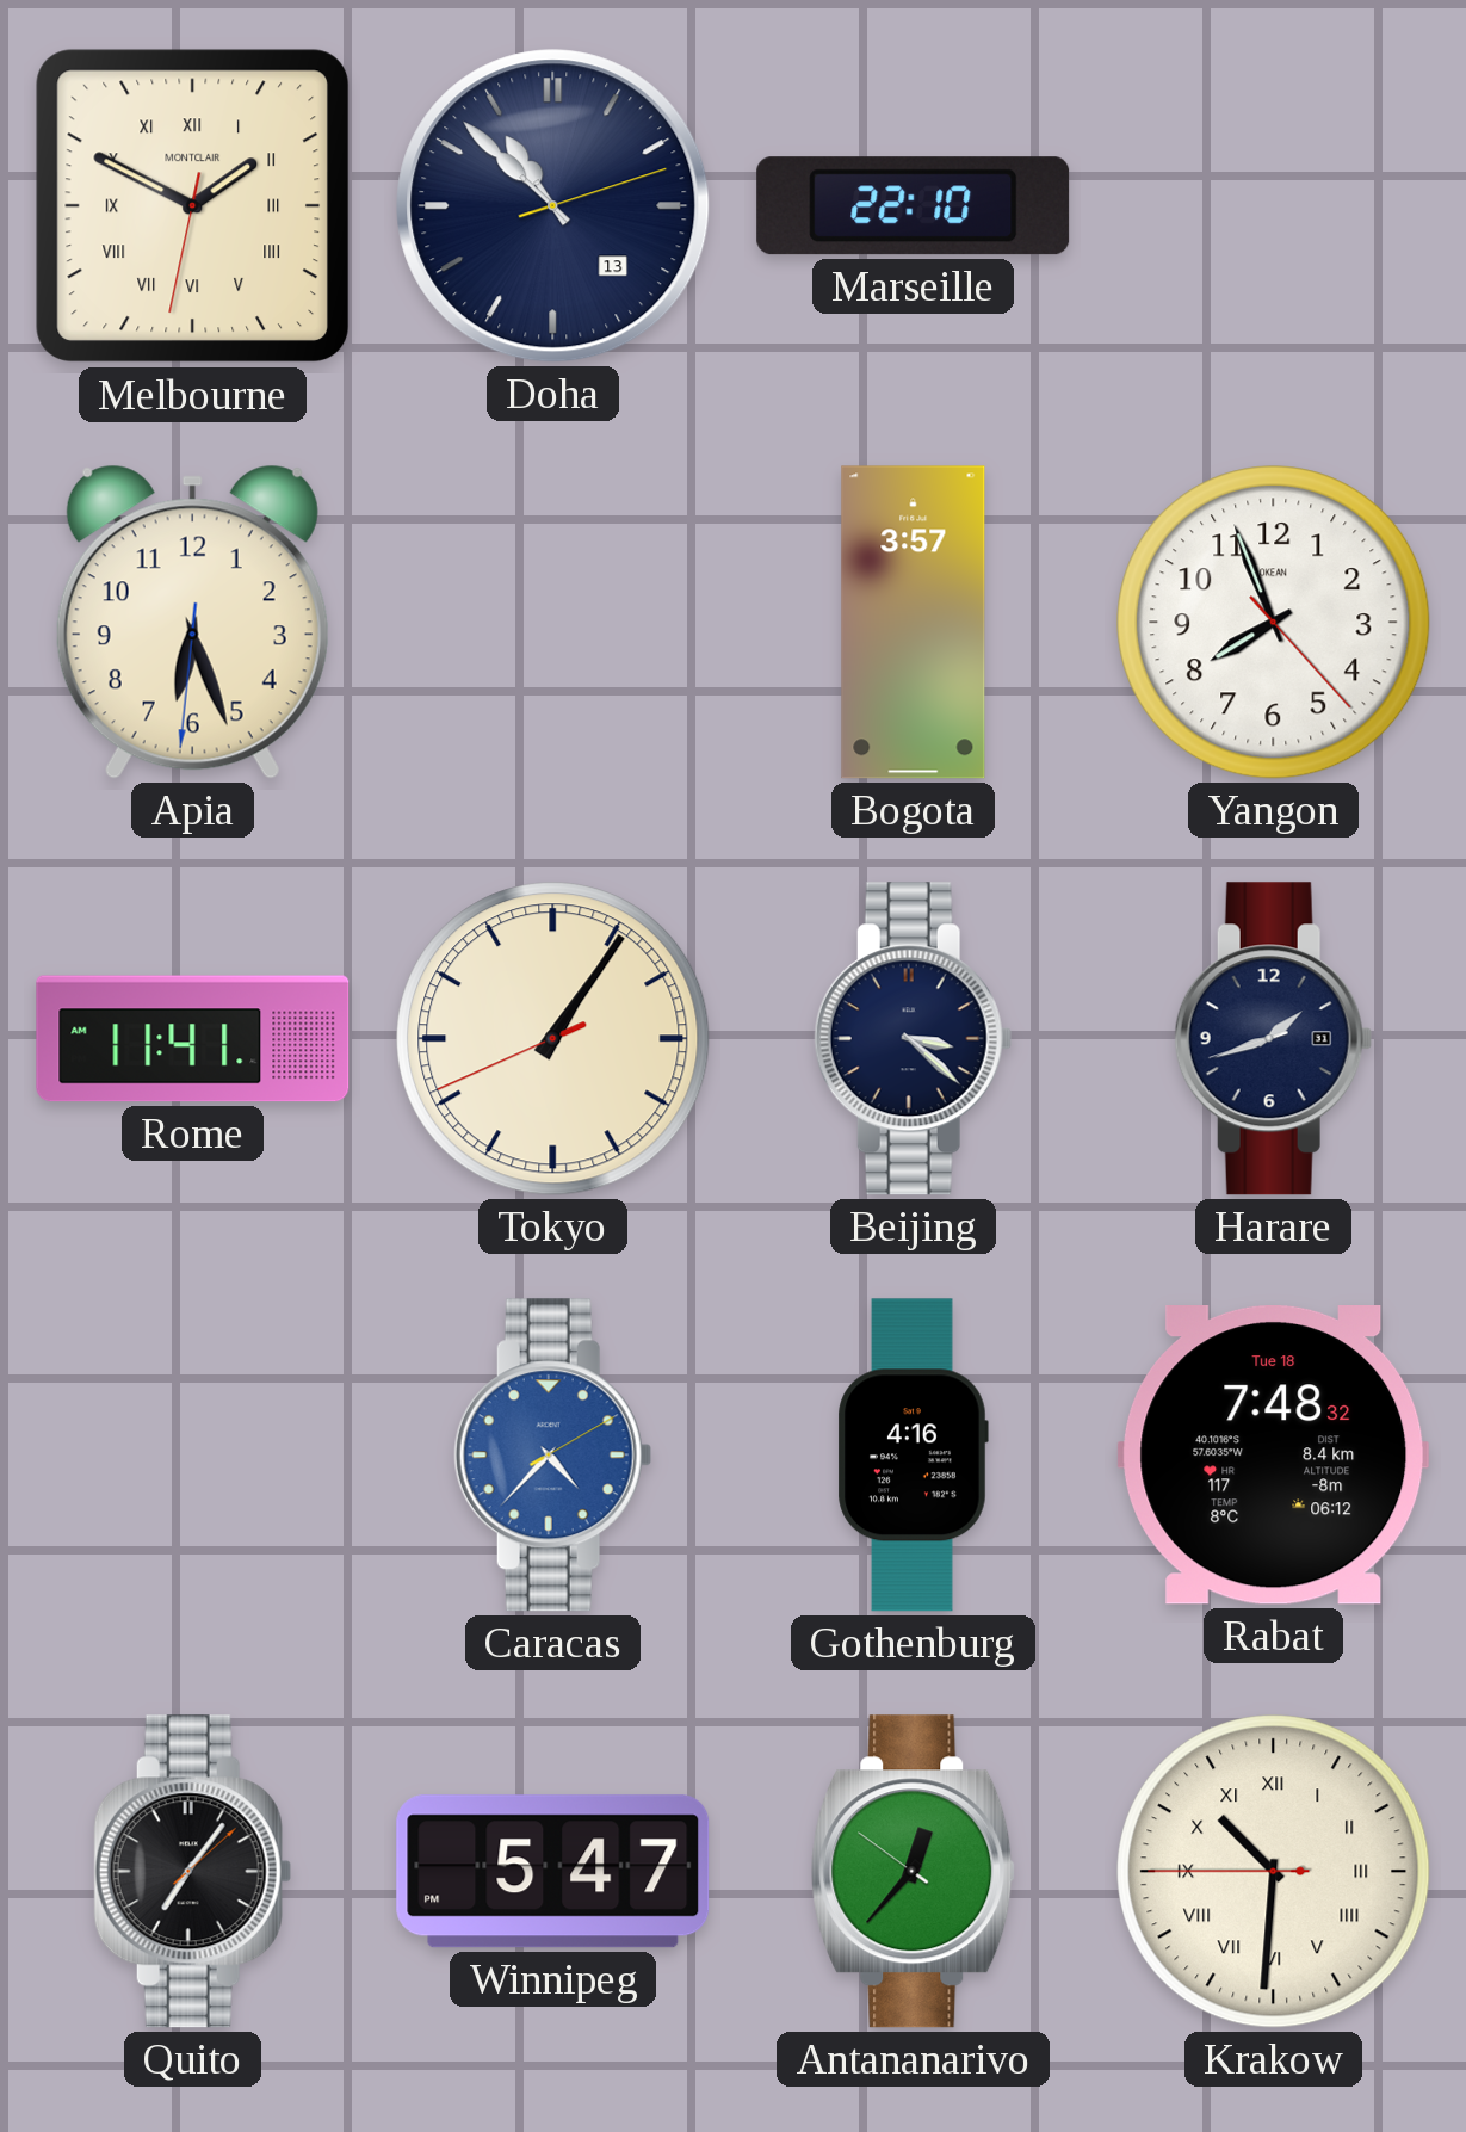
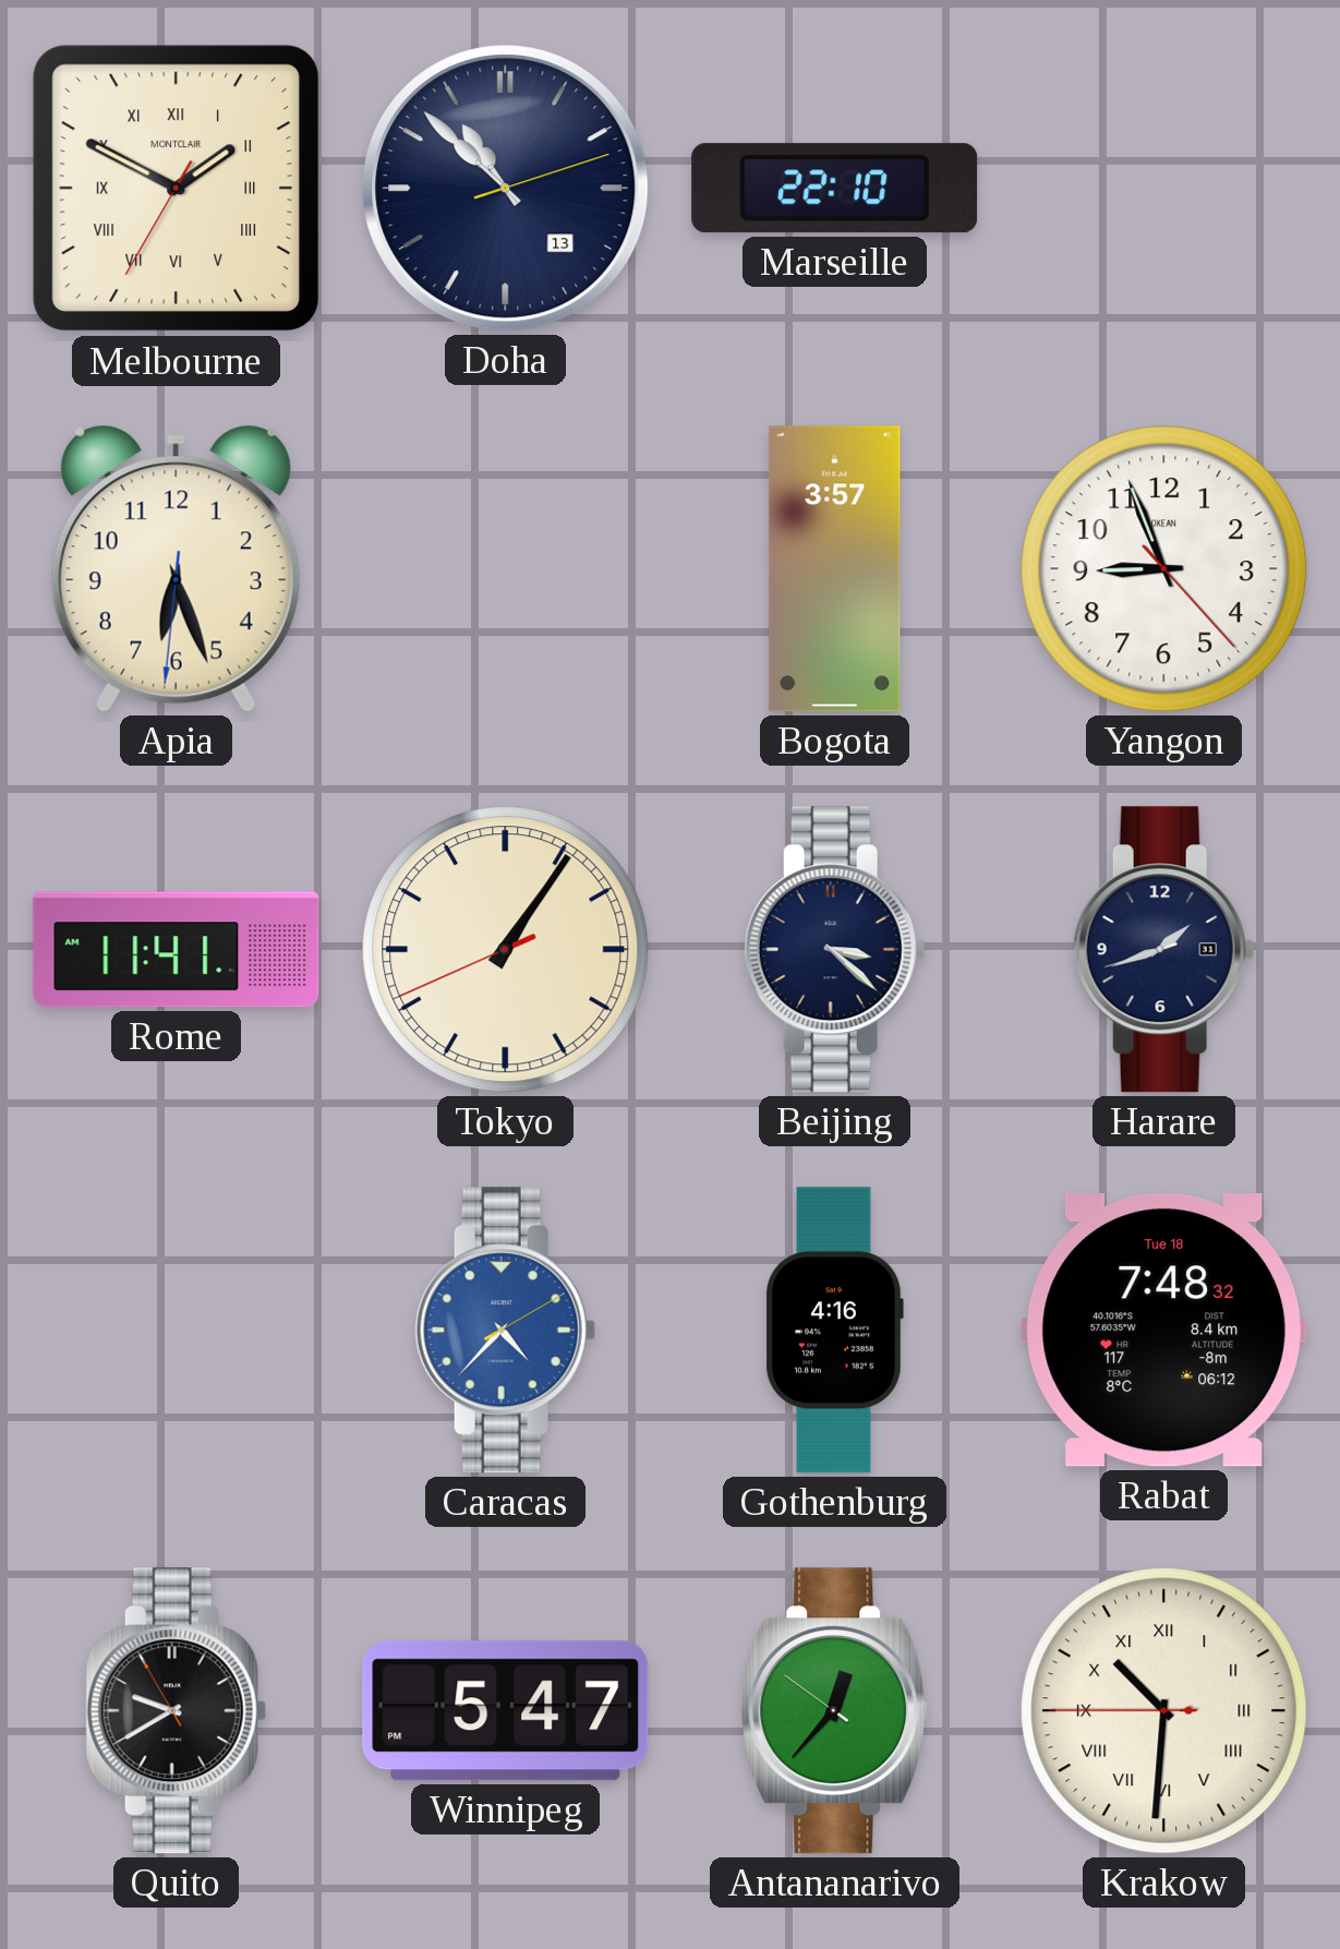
Melbourne: 1:49:32 -> 1:49:35
Yangon: 7:56 -> 8:56
Quito: 7:06 -> 9:39
